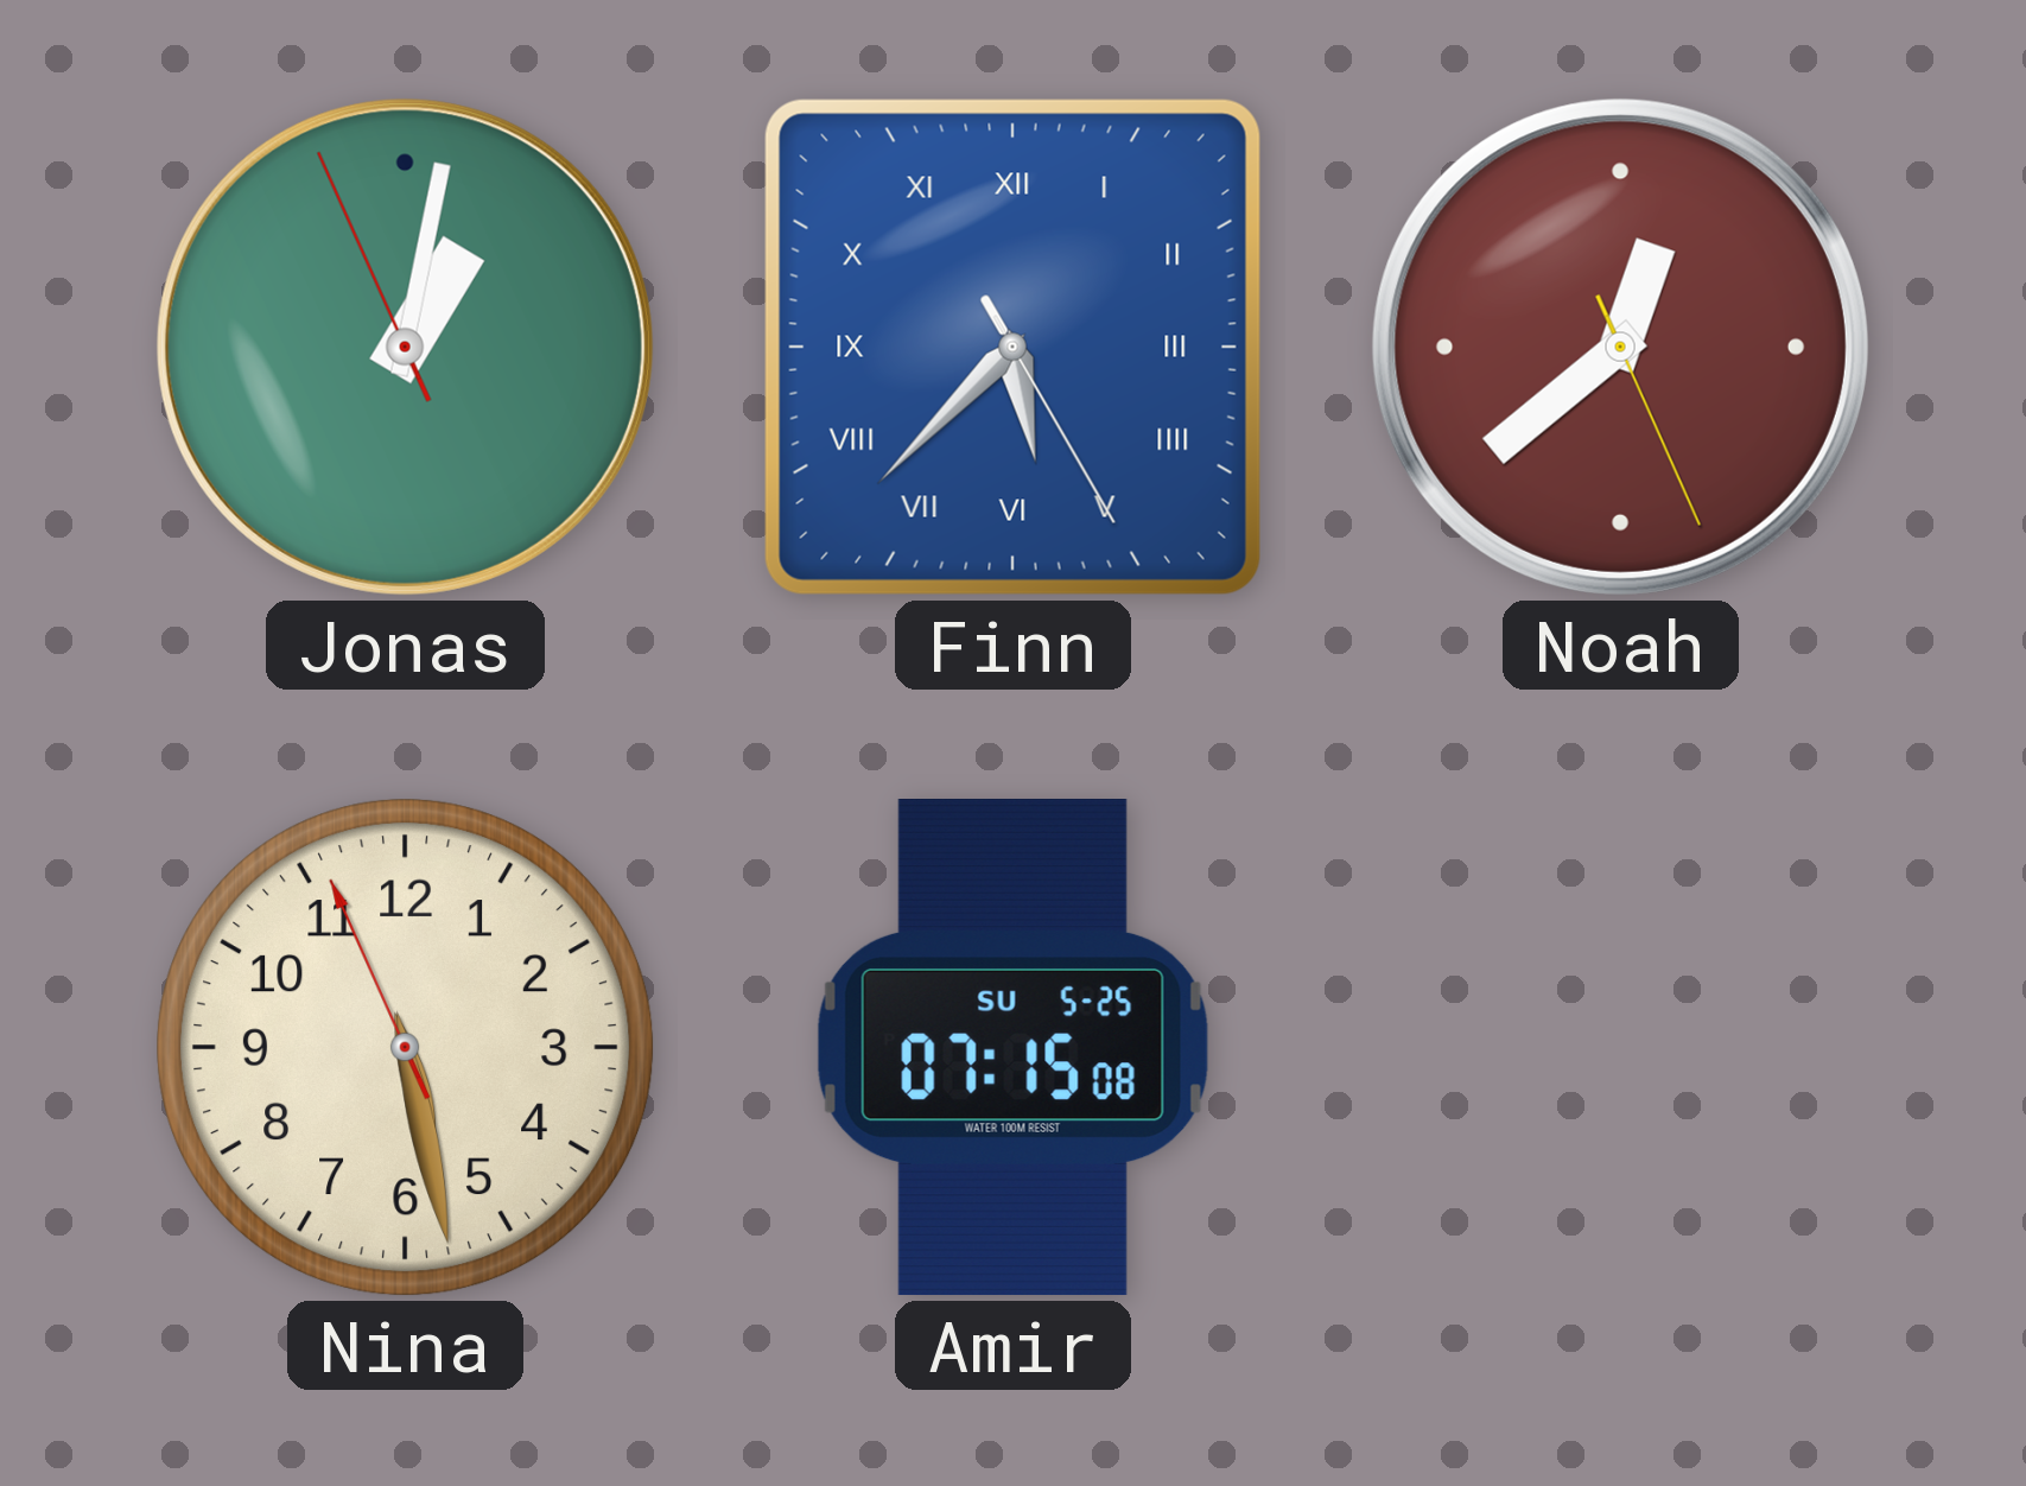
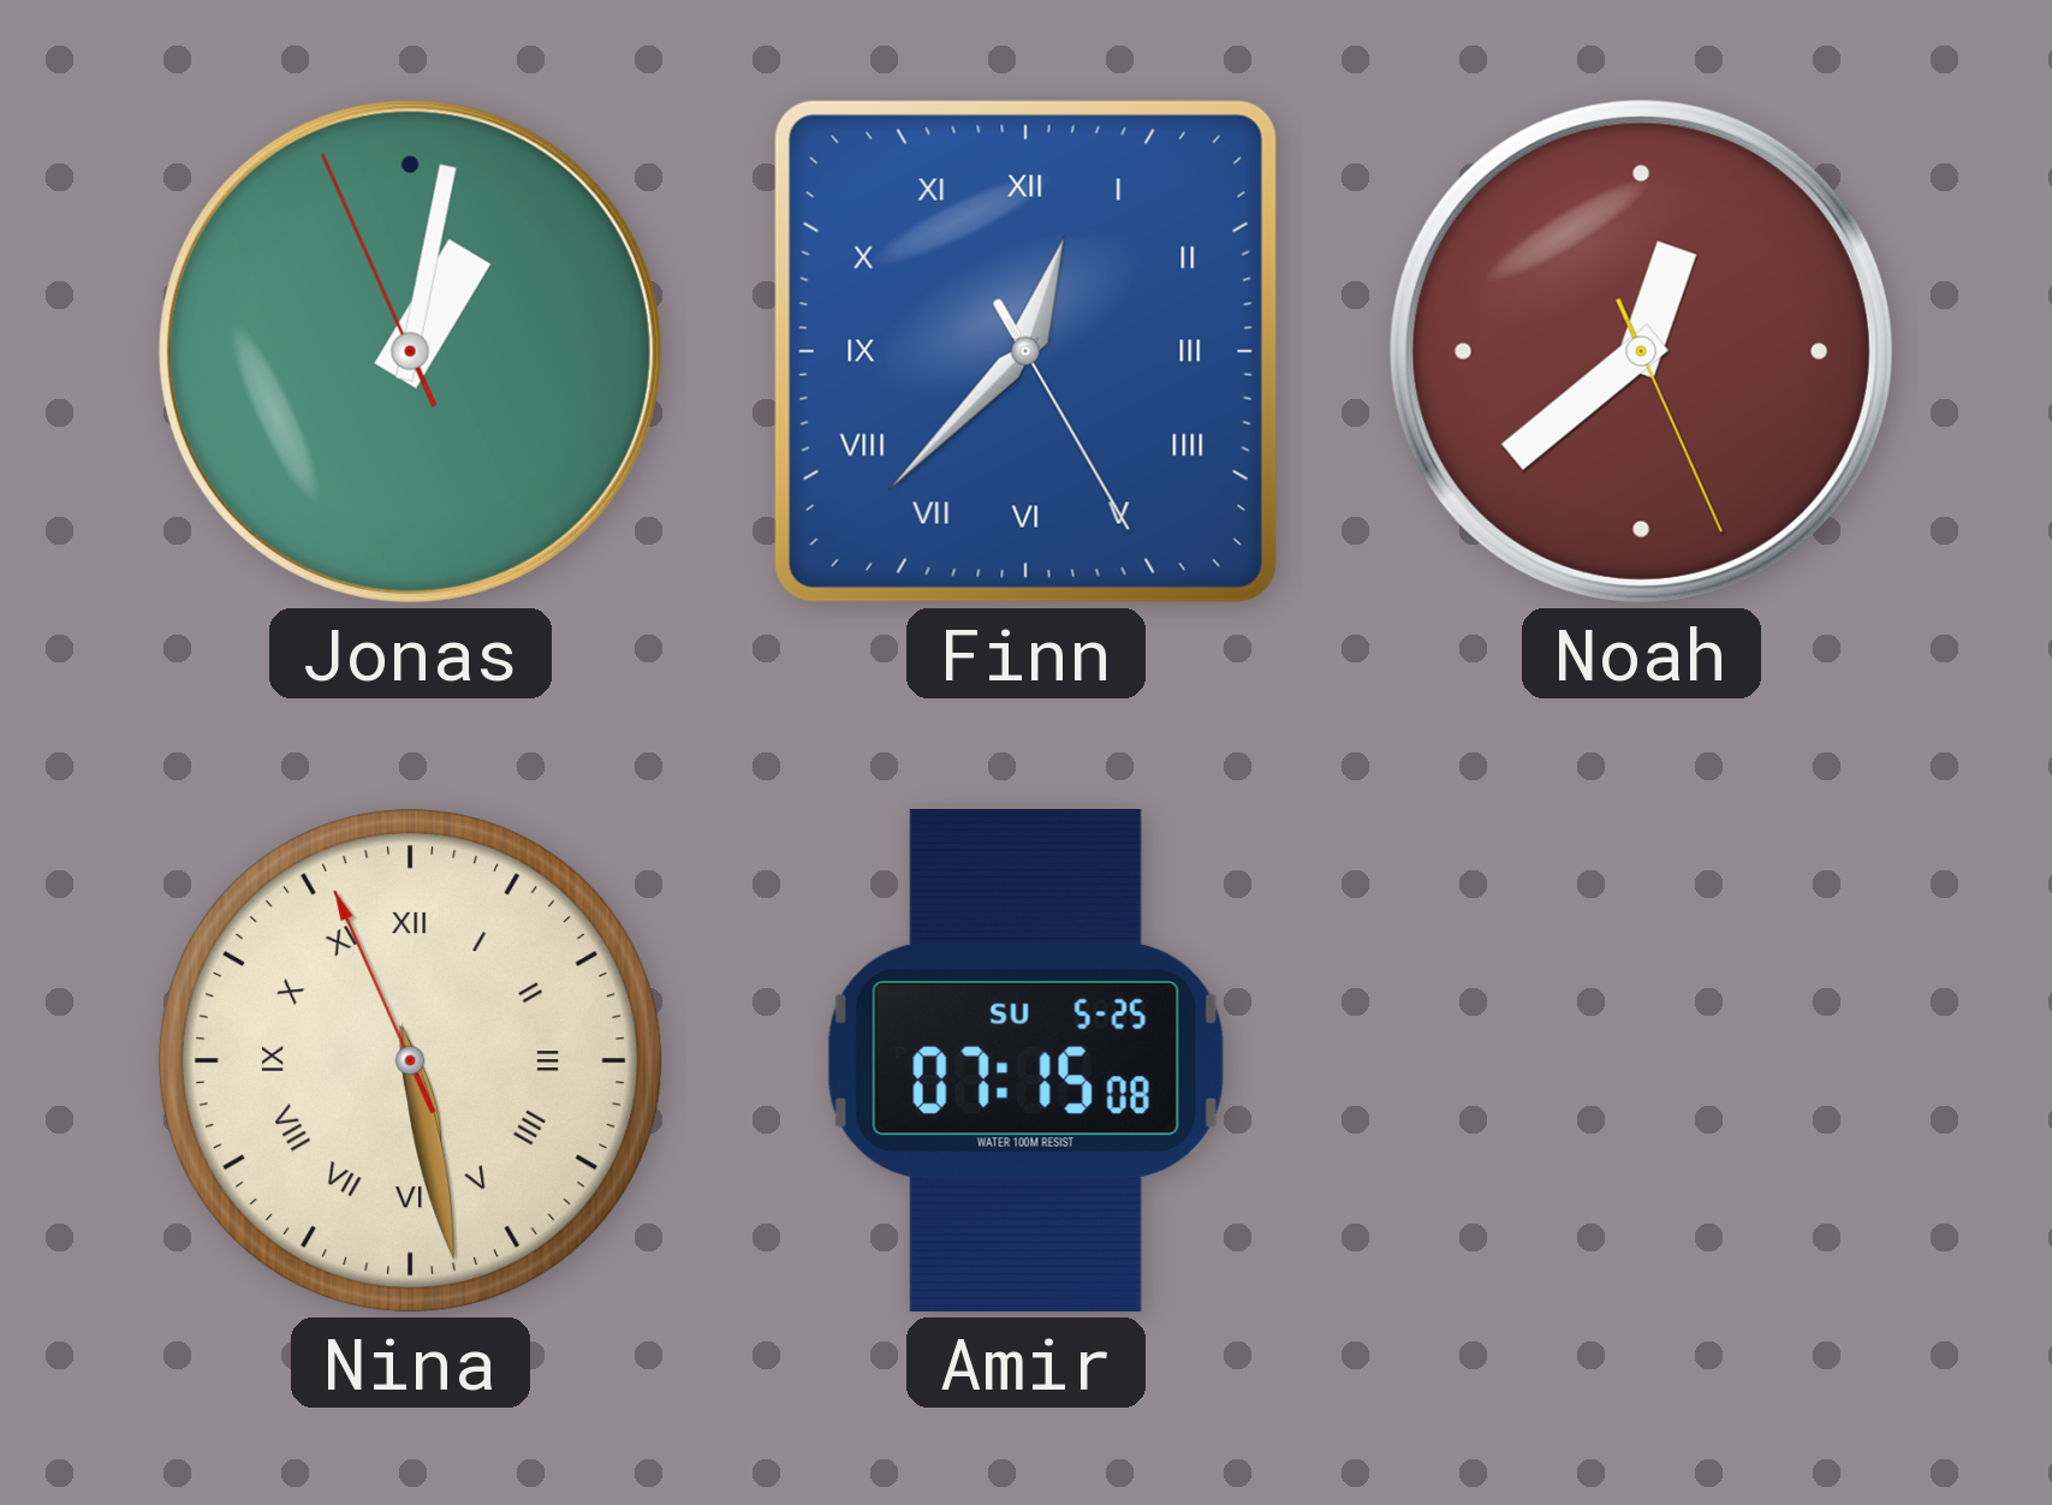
Finn: 5:37 -> 12:37
Nina numerals: Arabic -> Roman
